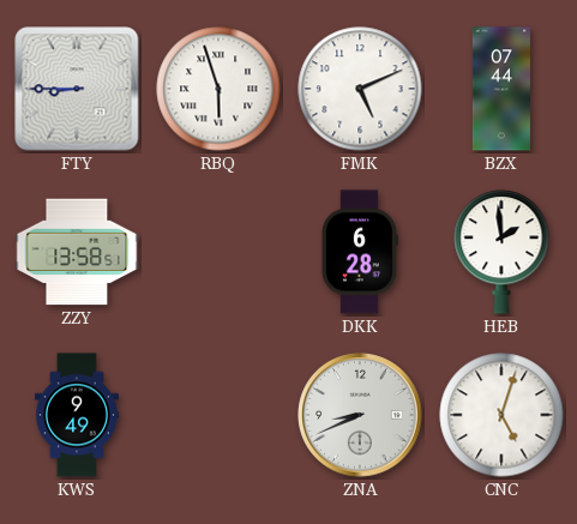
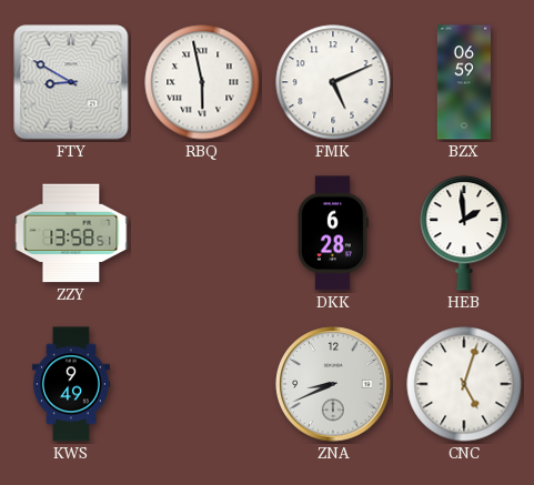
FTY: 8:45 -> 8:50
RBQ: 5:57 -> 5:58
BZX: 07:44 -> 06:59
